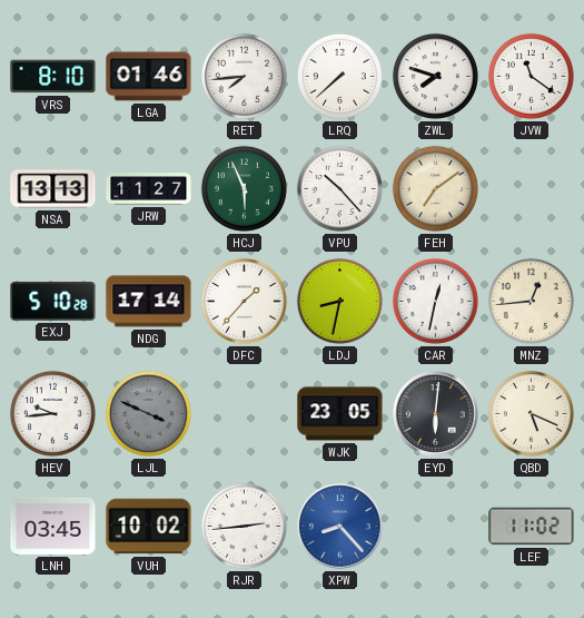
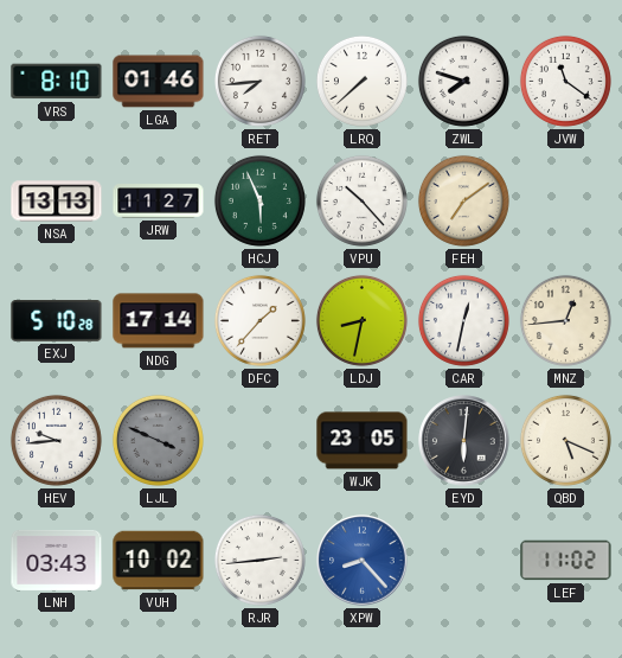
LNH: 03:45 -> 03:43
